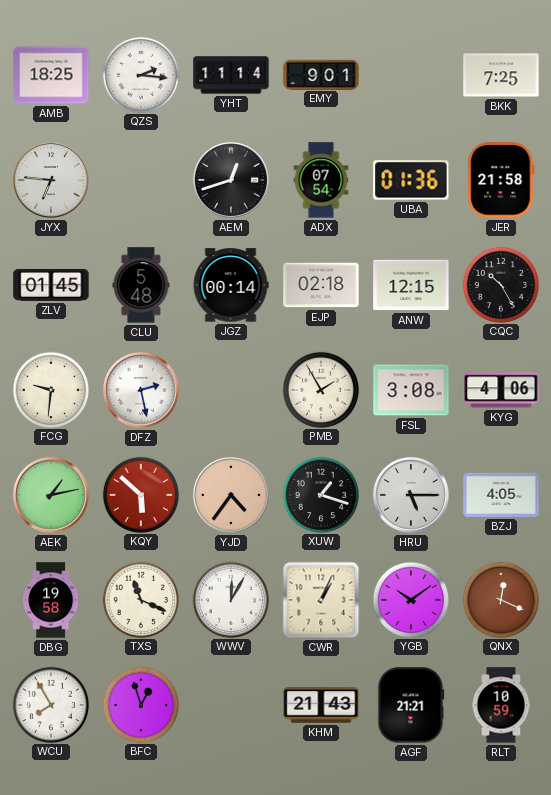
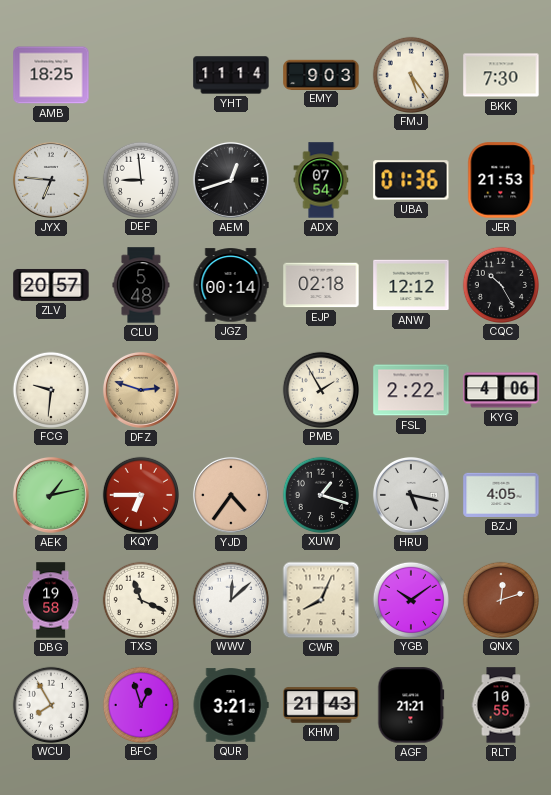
QZS: 2:16 -> none
EMY: 9:01 -> 9:03
FMJ: none -> 5:24
BKK: 7:25 -> 7:30
DEF: none -> 8:59
JER: 21:58 -> 21:53
ZLV: 01:45 -> 20:57
ANW: 12:15 -> 12:12
DFZ: 2:28 -> 2:48
DFZ dial: white -> champagne
FSL: 3:08 -> 2:22
KQY: 5:52 -> 6:45
HRU: 5:15 -> 5:17
WWV: 12:05 -> 12:08
CWR: 1:04 -> 8:04
QNX: 12:19 -> 12:12
QUR: none -> 3:21
RLT: 10:59 -> 10:55
